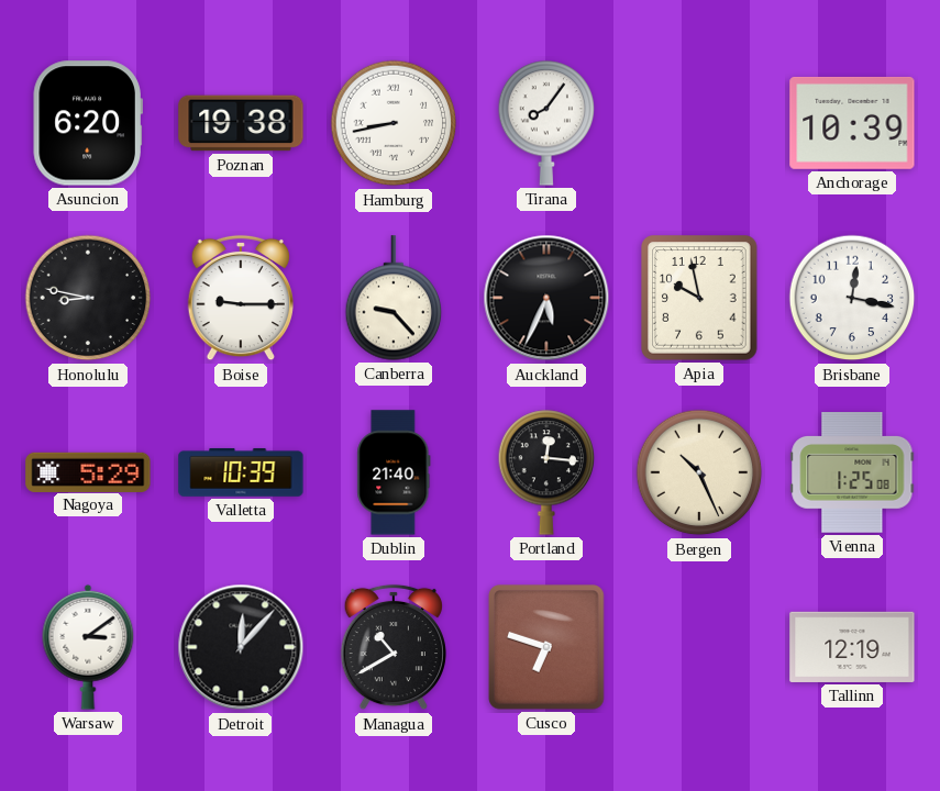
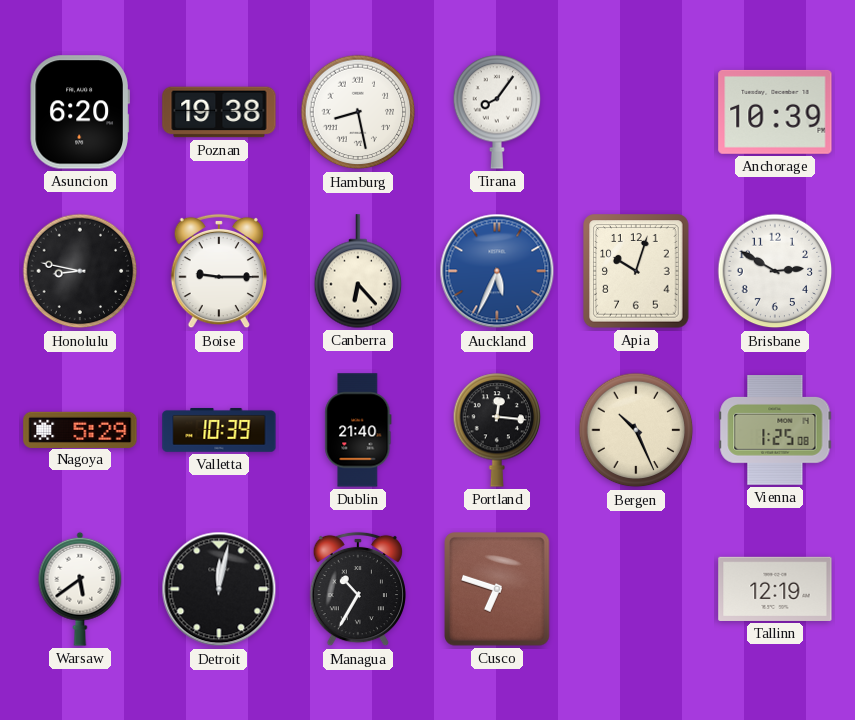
Hamburg: 8:43 -> 8:28
Canberra: 9:23 -> 6:23
Auckland dial: black -> blue
Apia: 9:58 -> 10:03
Brisbane: 12:17 -> 2:50
Warsaw: 3:09 -> 5:39
Detroit: 12:07 -> 12:02
Managua: 10:40 -> 10:35
